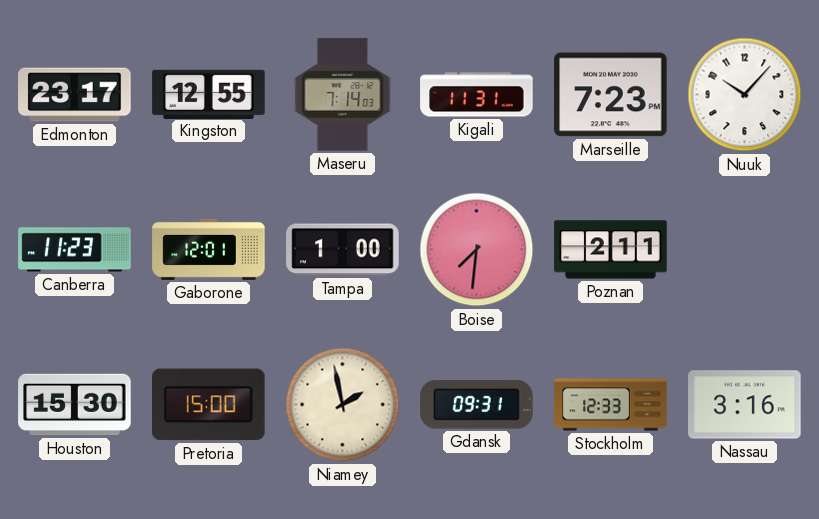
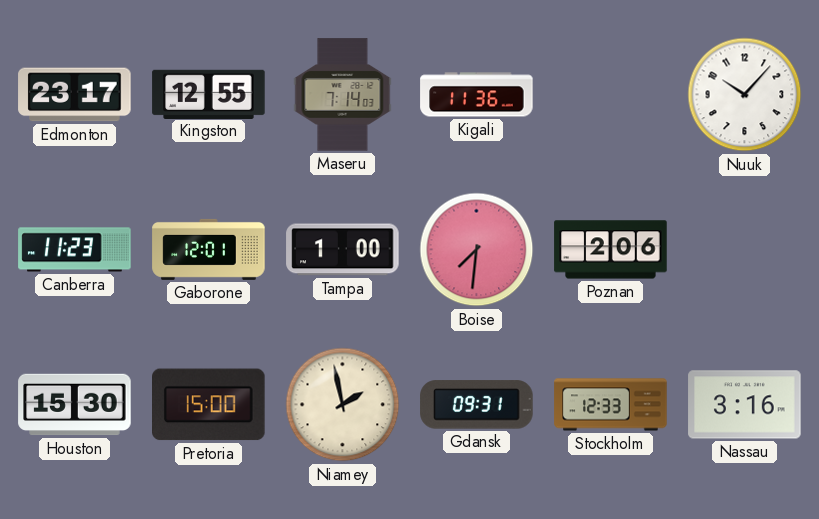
Kigali: 11:31 -> 11:36
Marseille: 7:23 -> none
Poznan: 2:11 -> 2:06
